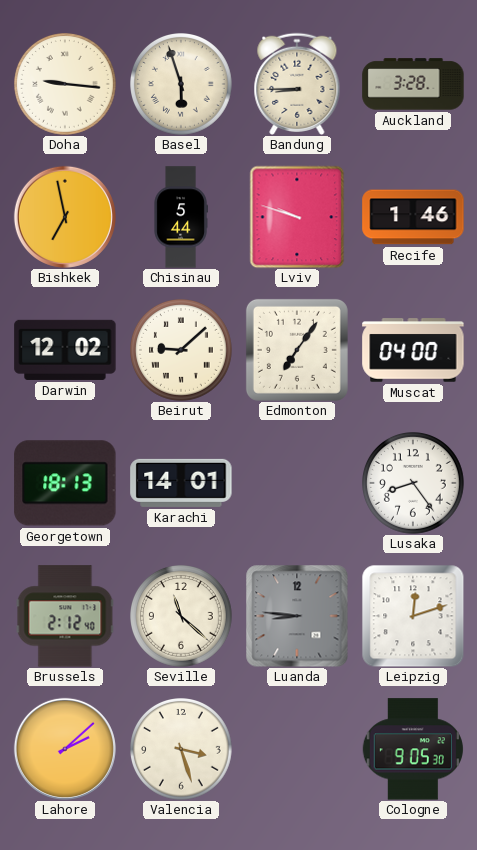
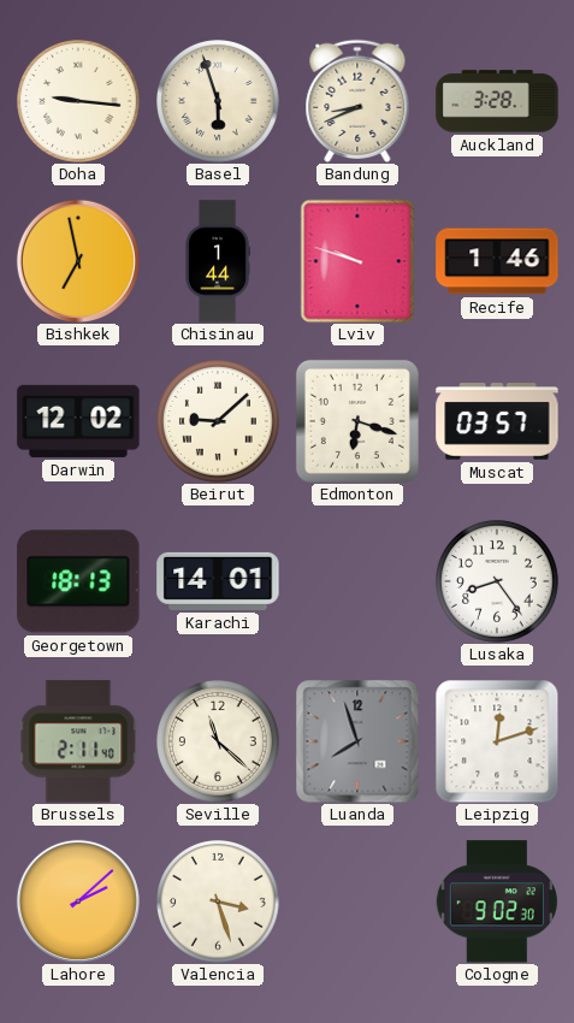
Bandung: 8:45 -> 8:41
Chisinau: 5:44 -> 1:44
Edmonton: 7:06 -> 6:18
Muscat: 04:00 -> 03:57
Brussels: 2:12 -> 2:11
Luanda: 8:46 -> 7:57
Cologne: 9:05 -> 9:02
